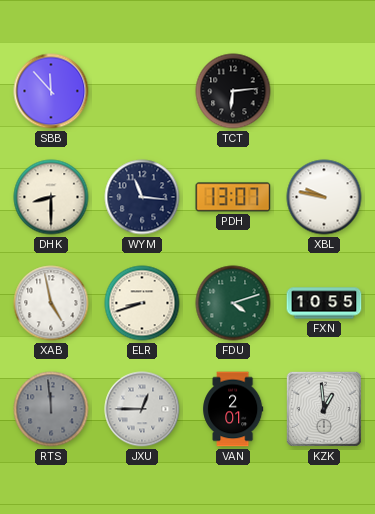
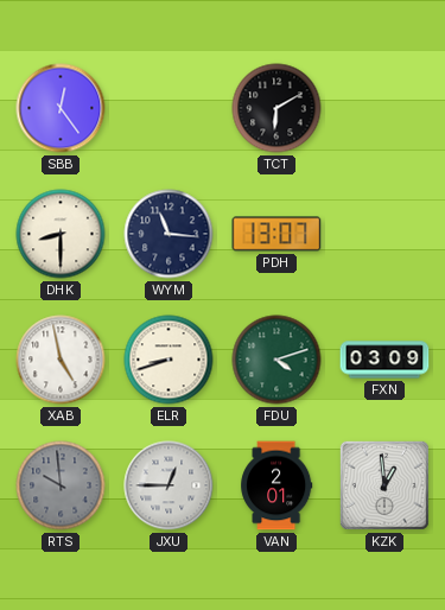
SBB: 11:53 -> 12:24
TCT: 6:14 -> 6:10
XBL: 9:47 -> none
FXN: 10:55 -> 03:09
RTS: 11:59 -> 9:59
